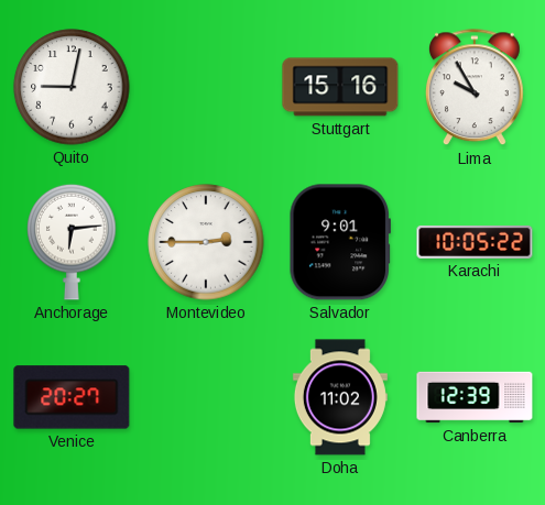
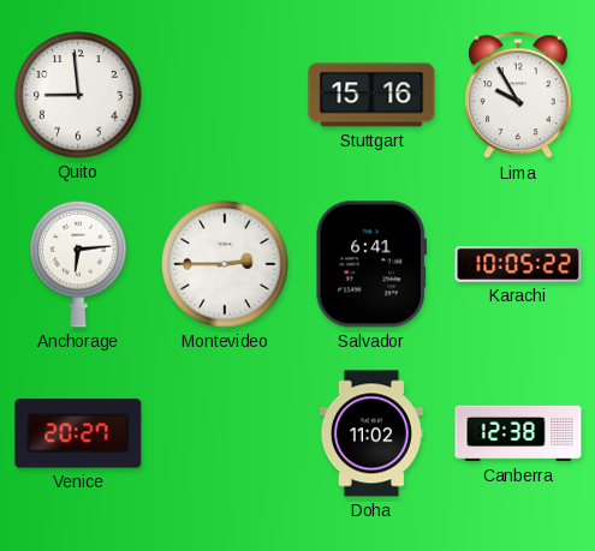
Quito: 9:02 -> 8:59
Salvador: 9:01 -> 6:41
Canberra: 12:39 -> 12:38
